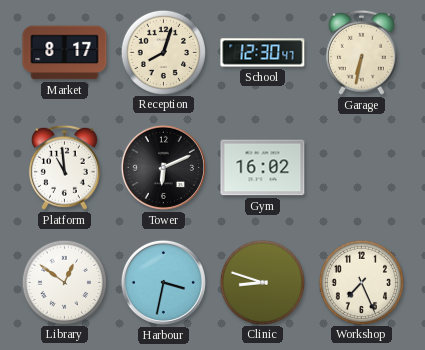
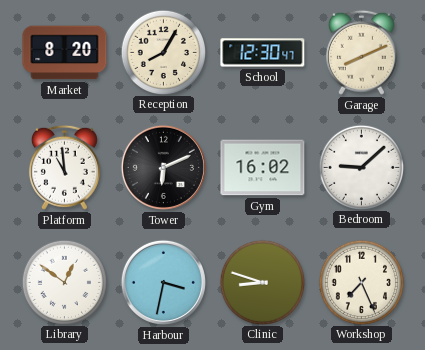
Market: 8:17 -> 8:20
Reception: 8:03 -> 8:05
Garage: 6:32 -> 8:11
Bedroom: none -> 9:08
